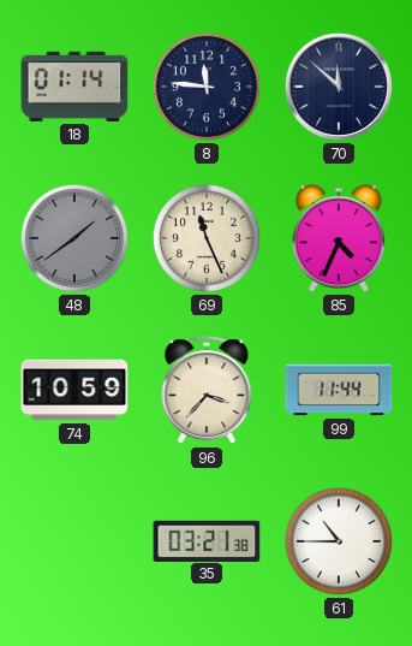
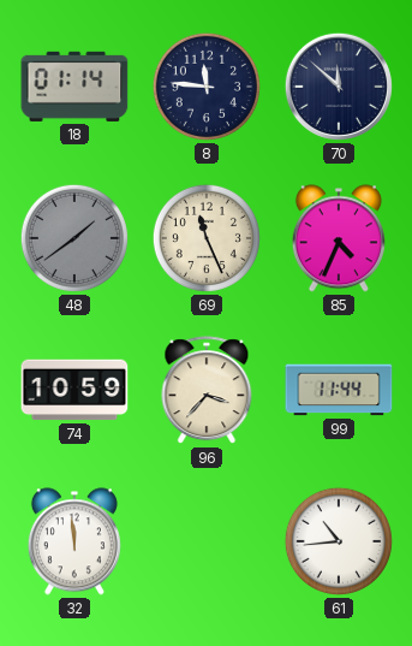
32: none -> 11:59
35: 03:21 -> none
61: 10:45 -> 10:44
